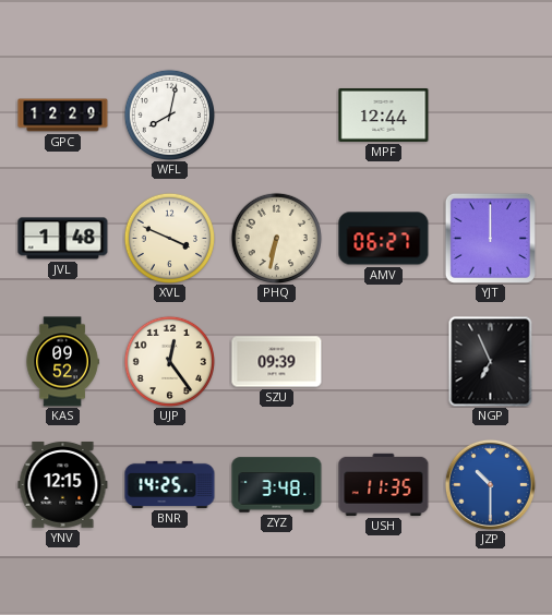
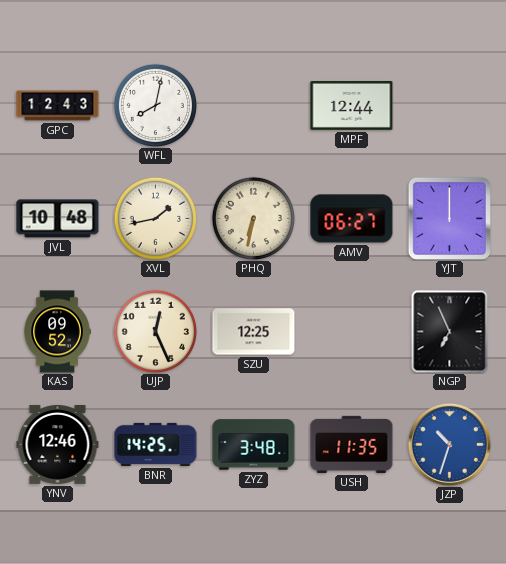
GPC: 12:29 -> 12:43
JVL: 1:48 -> 10:48
XVL: 3:49 -> 1:43
UJP: 12:24 -> 12:26
SZU: 09:39 -> 12:25
YNV: 12:15 -> 12:46
JZP: 10:30 -> 10:33
